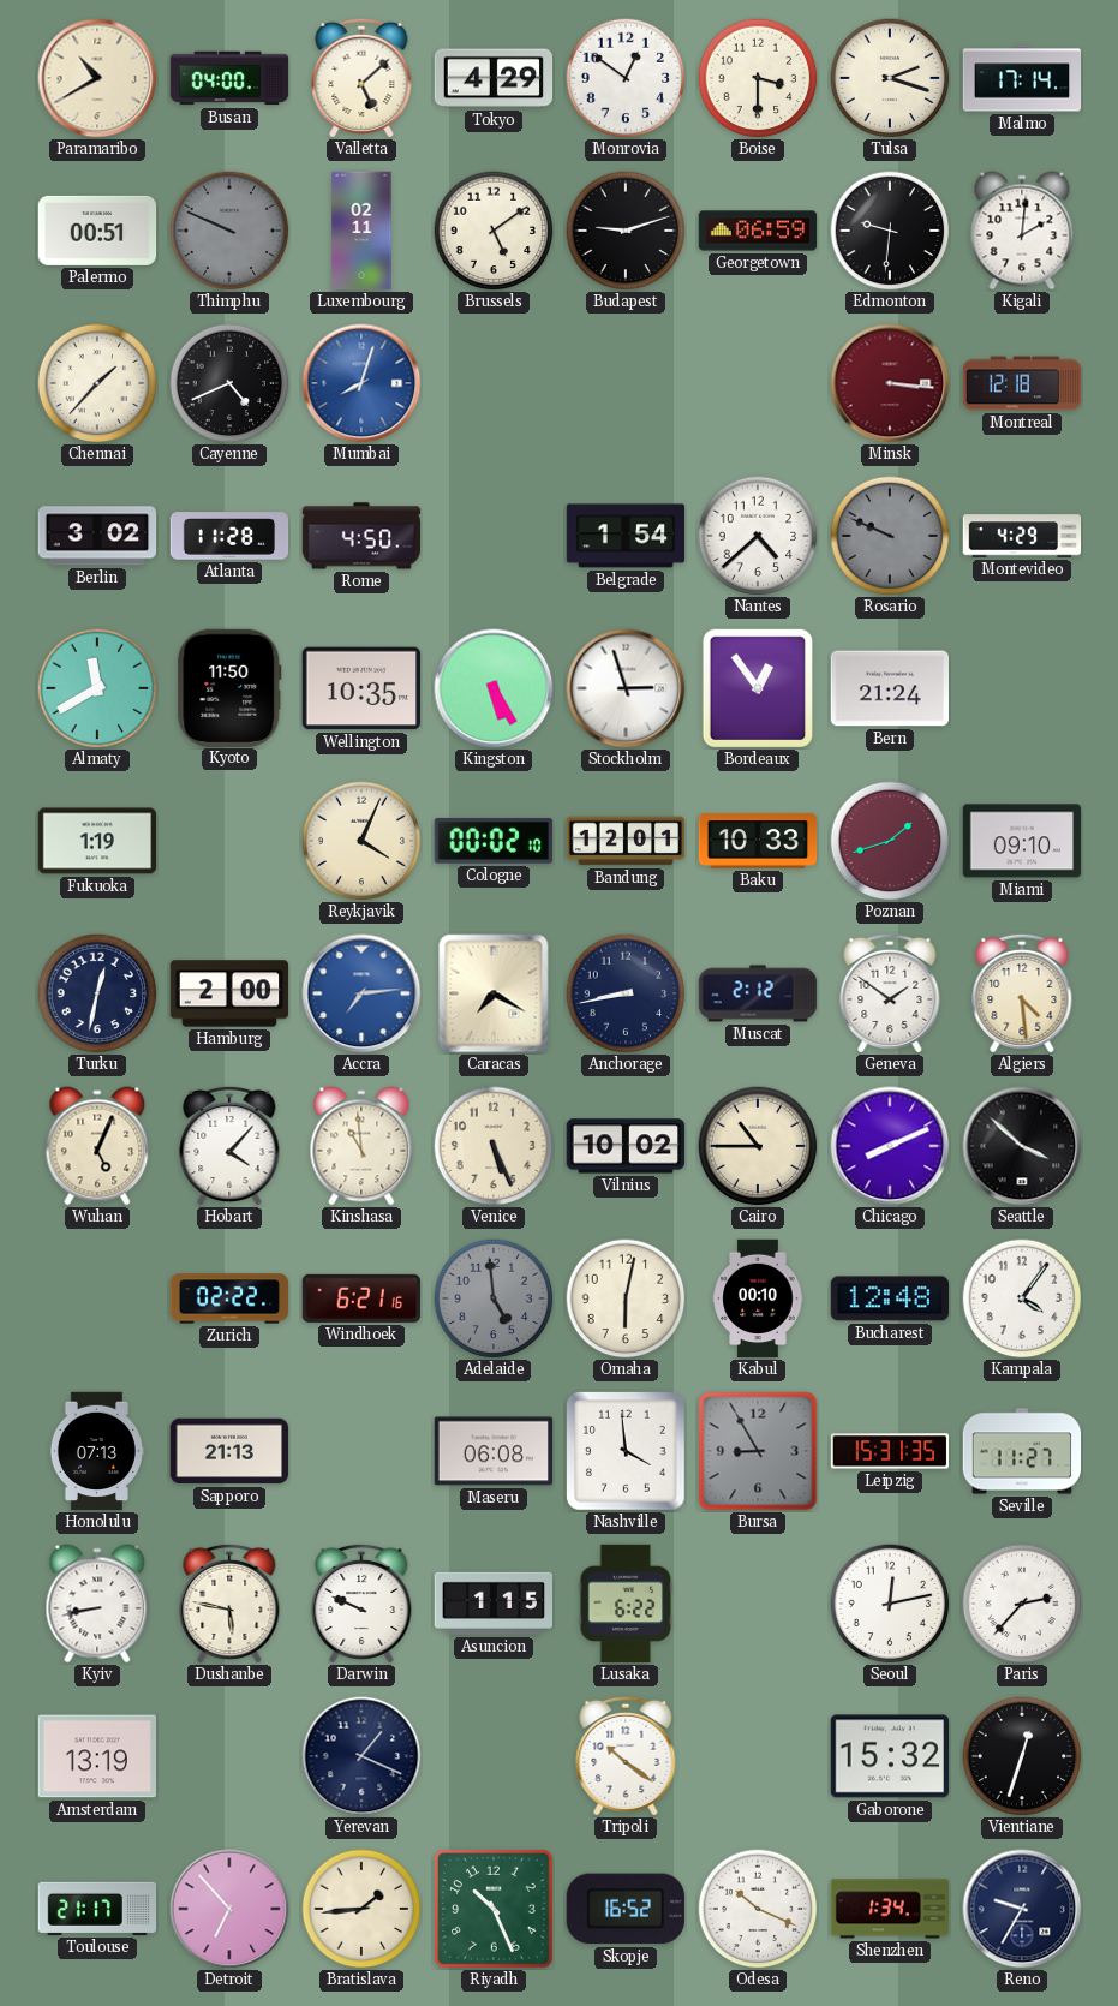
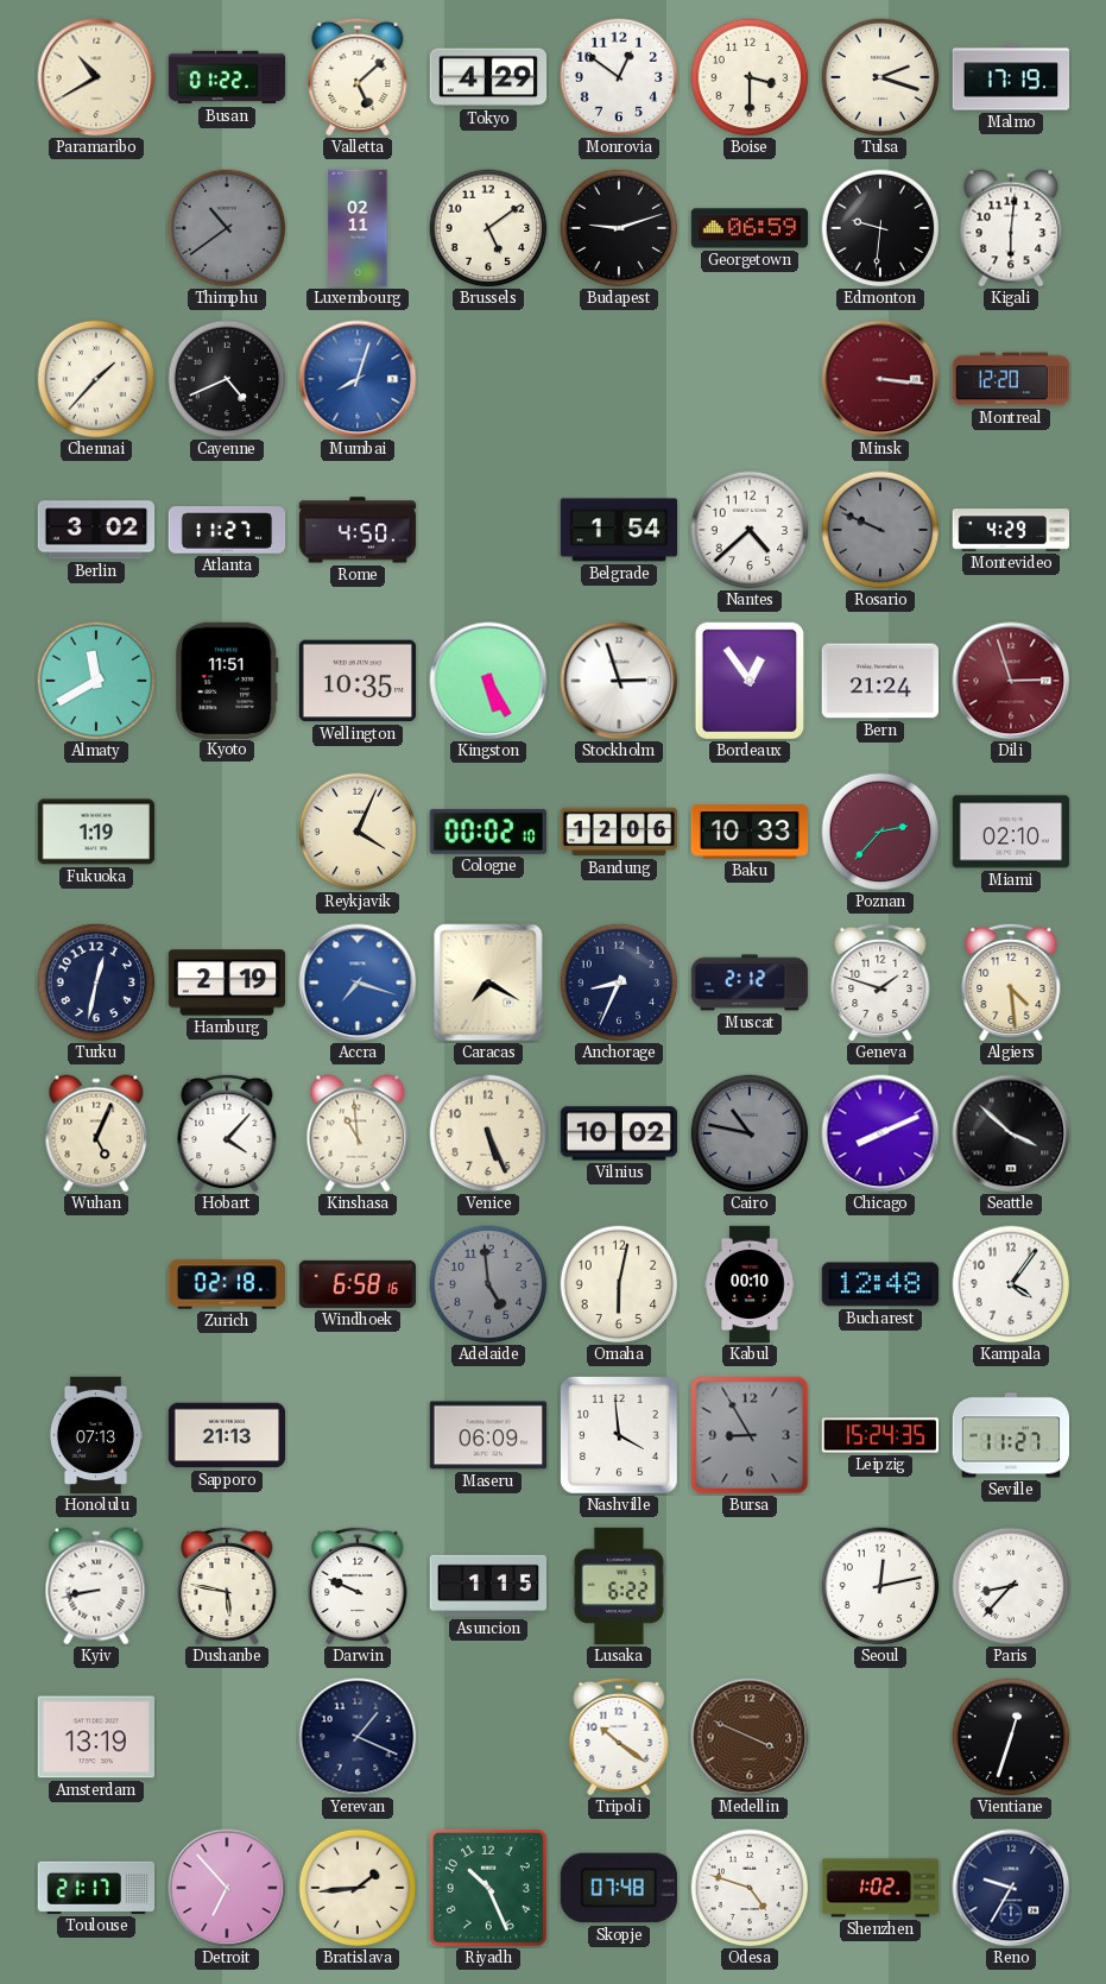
Busan: 04:00 -> 01:22
Malmo: 17:14 -> 17:19
Palermo: 00:51 -> none
Thimphu: 9:49 -> 10:39
Kigali: 2:01 -> 6:01
Montreal: 12:18 -> 12:20
Atlanta: 11:28 -> 11:27
Kyoto: 11:50 -> 11:51
Dili: none -> 2:57
Bandung: 12:01 -> 12:06
Poznan: 1:42 -> 2:37
Miami: 09:10 -> 02:10
Hamburg: 2:00 -> 2:19
Accra: 7:14 -> 7:18
Anchorage: 8:43 -> 8:34
Geneva: 1:51 -> 1:48
Cairo: 10:45 -> 10:47
Cairo dial: cream -> grey
Zurich: 02:22 -> 02:18
Windhoek: 6:21 -> 6:58
Maseru: 06:08 -> 06:09
Leipzig: 15:31 -> 15:24
Paris: 2:37 -> 8:37
Medellin: none -> 3:49
Gaborone: 15:32 -> none
Skopje: 16:52 -> 07:48
Odesa: 10:19 -> 4:48
Shenzhen: 1:34 -> 1:02
